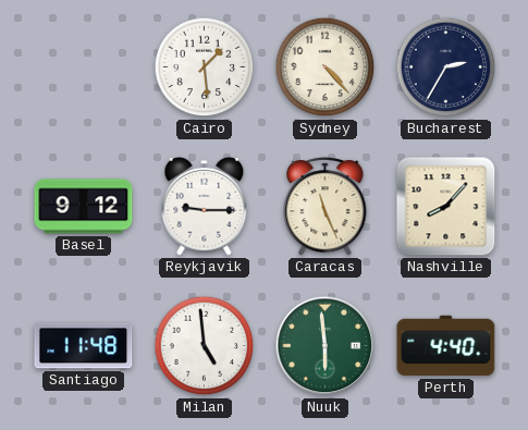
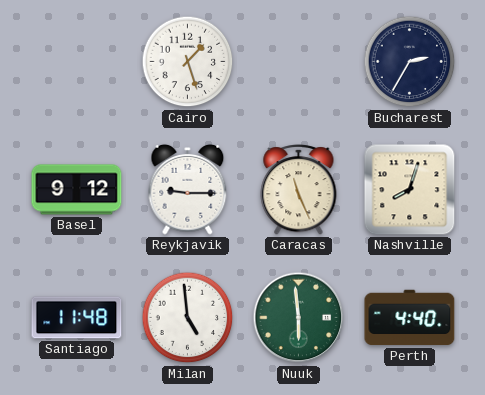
Cairo: 1:29 -> 1:27
Sydney: 4:23 -> none
Nashville: 8:07 -> 8:03
